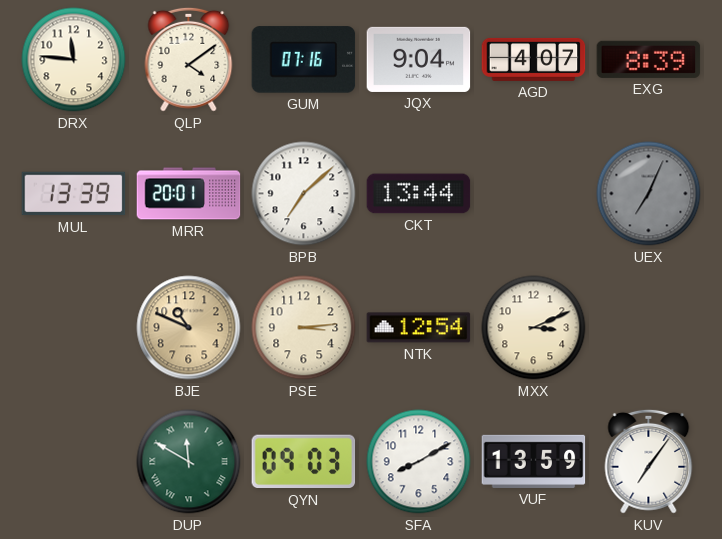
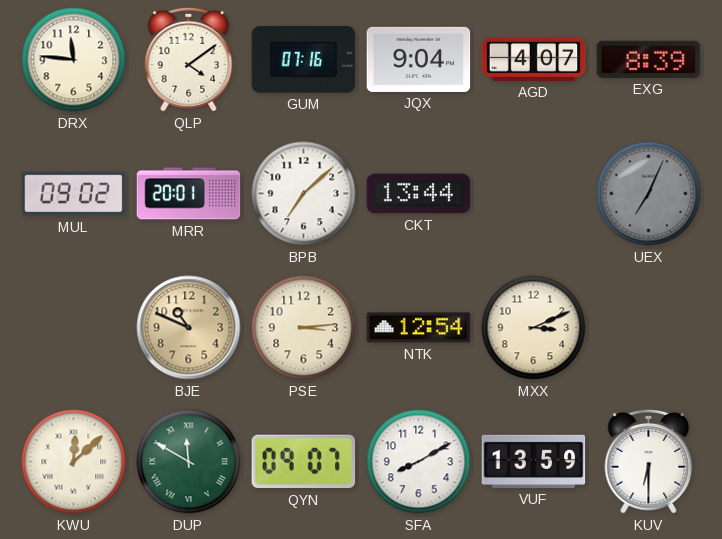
MUL: 13:39 -> 09:02
KWU: none -> 12:08
QYN: 09:03 -> 09:07
KUV: 7:06 -> 6:30
